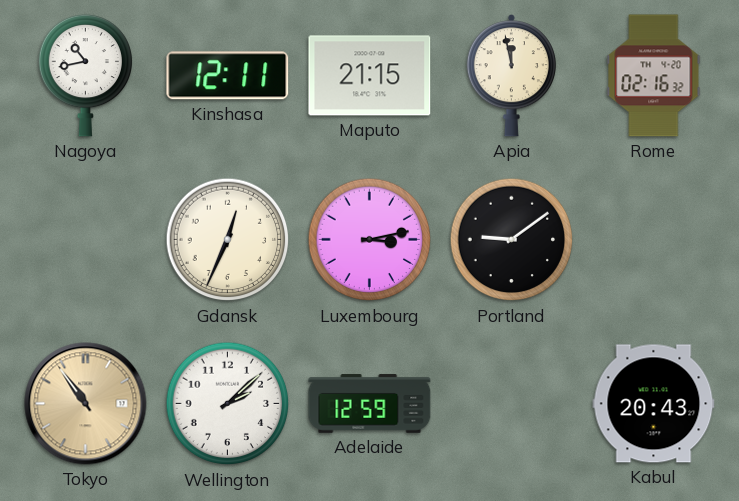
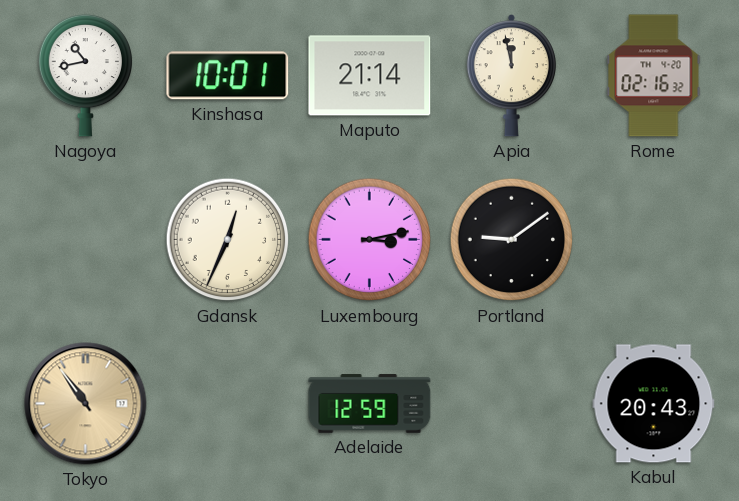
Kinshasa: 12:11 -> 10:01
Maputo: 21:15 -> 21:14
Wellington: 2:08 -> none
